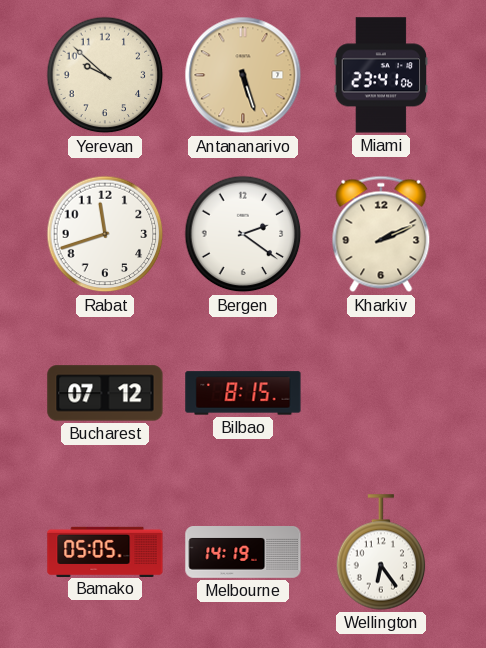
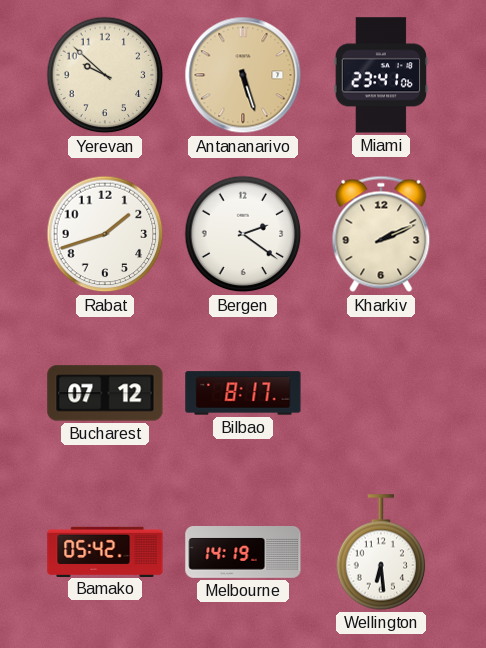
Rabat: 11:42 -> 1:42
Bilbao: 8:15 -> 8:17
Bamako: 05:05 -> 05:42
Wellington: 6:24 -> 6:29
